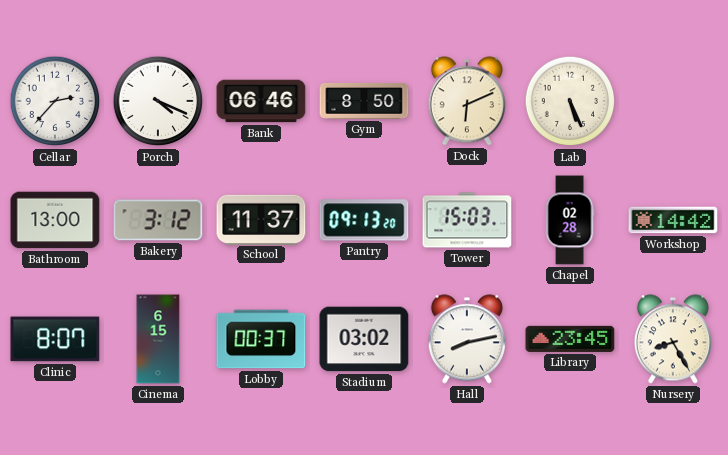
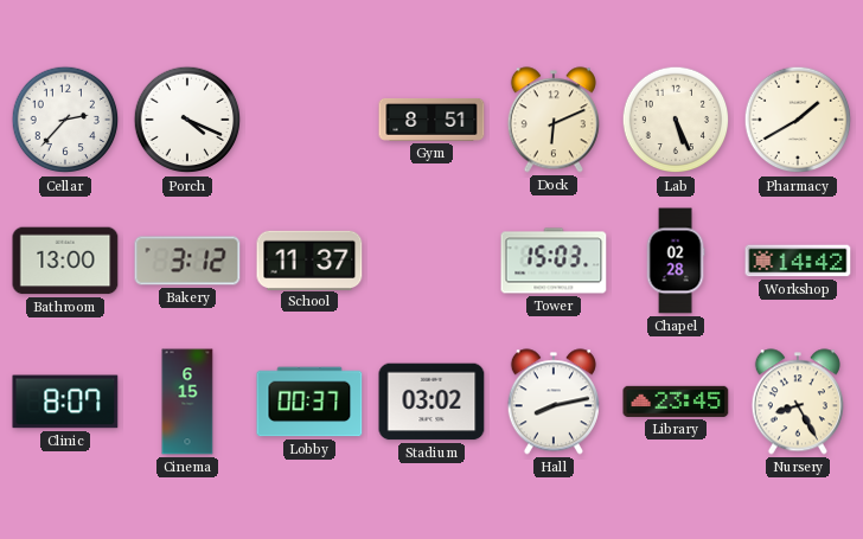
Bank: 06:46 -> none
Gym: 8:50 -> 8:51
Pharmacy: none -> 1:40
Pantry: 09:13 -> none
